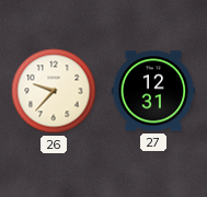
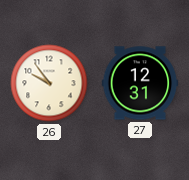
26: 9:37 -> 9:54
